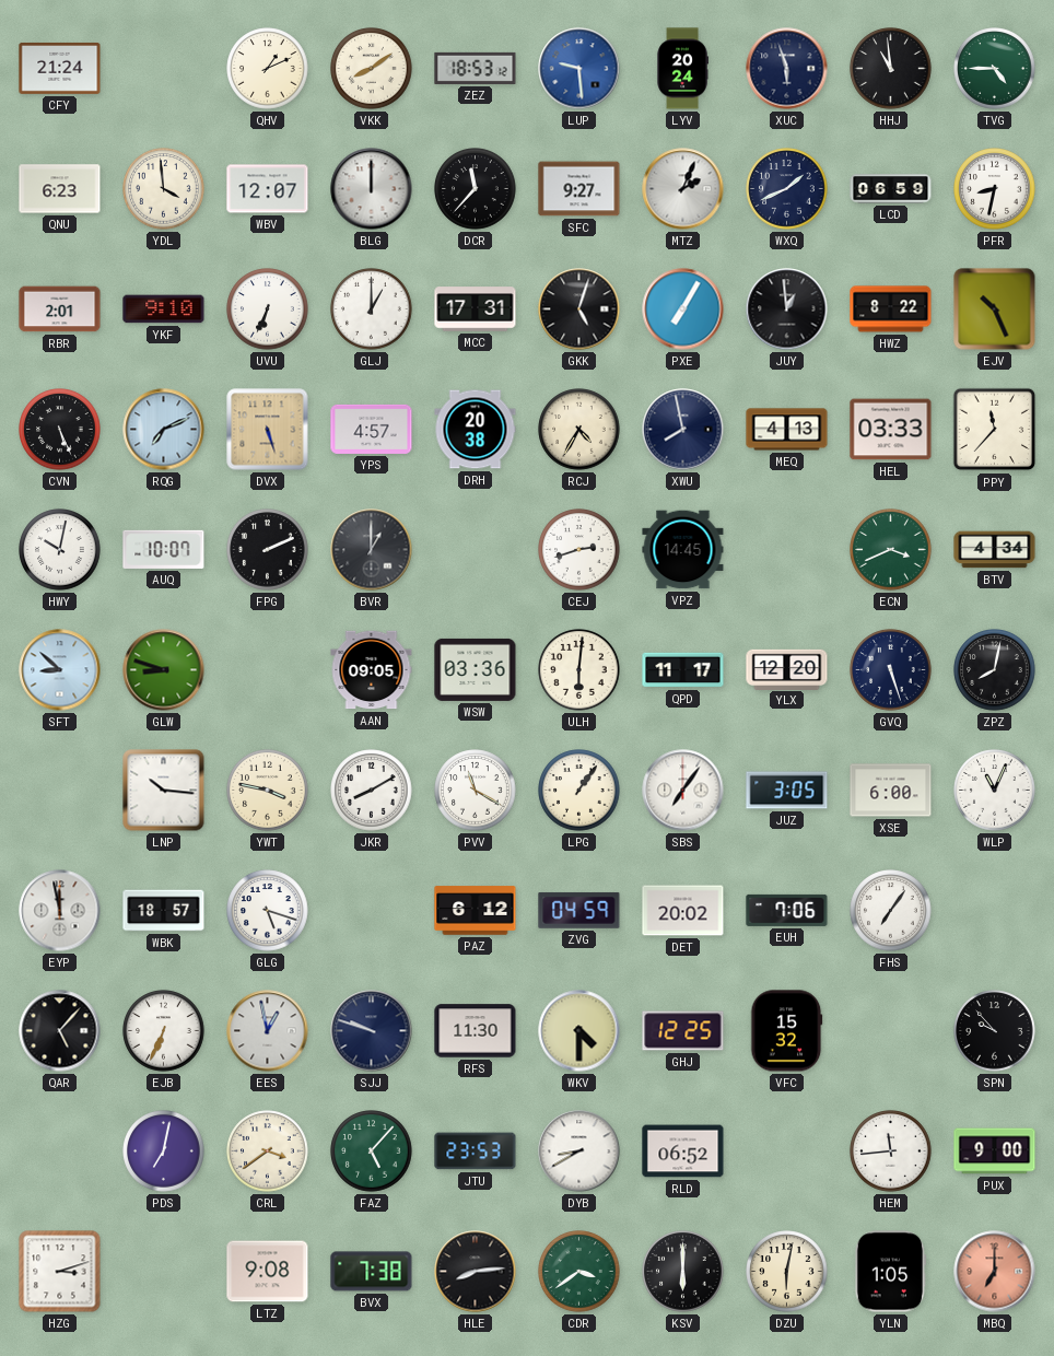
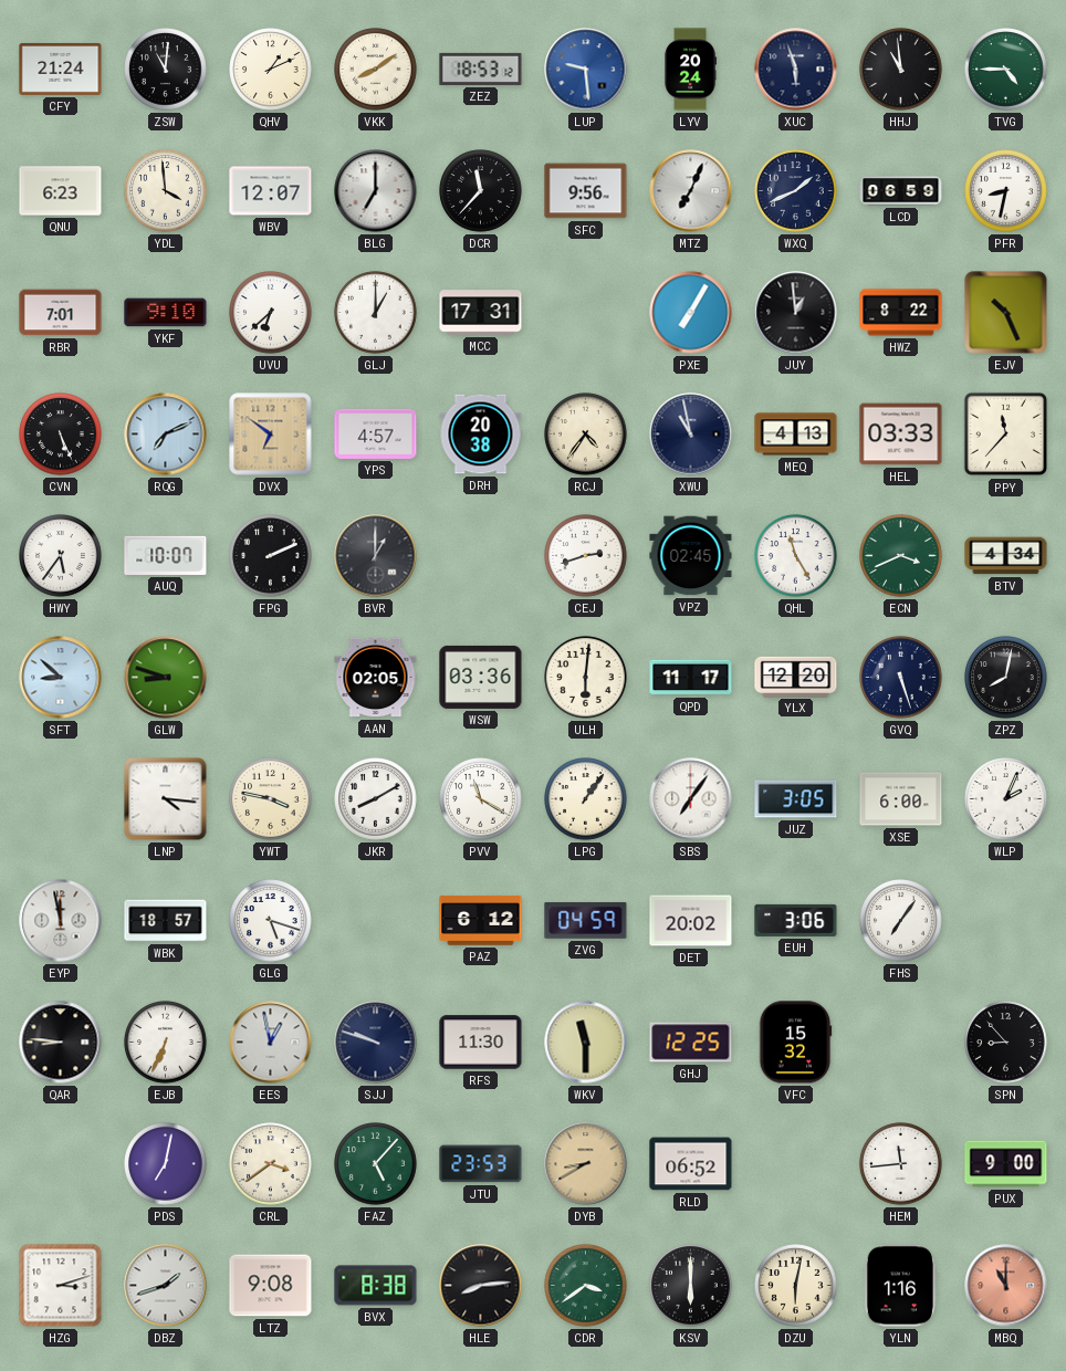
ZSW: none -> 11:01
BLG: 12:00 -> 7:00
SFC: 9:27 -> 9:56
MTZ: 2:04 -> 7:04
RBR: 2:01 -> 7:01
UVU: 6:34 -> 6:38
GKK: 5:03 -> none
DVX: 5:27 -> 6:51
RCJ: 4:35 -> 4:36
XWU: 7:58 -> 10:58
HWY: 10:02 -> 5:36
VPZ: 14:45 -> 02:45
QHL: none -> 11:25
AAN: 09:05 -> 02:05
LNP: 10:16 -> 4:16
WLP: 11:04 -> 2:04
EUH: 7:06 -> 3:06
QAR: 5:07 -> 8:46
WKV: 4:30 -> 11:30
SPN: 9:53 -> 8:53
DYB dial: white -> champagne
DBZ: none -> 1:42
BVX: 7:38 -> 8:38
YLN: 1:05 -> 1:16
MBQ: 7:00 -> 11:00
